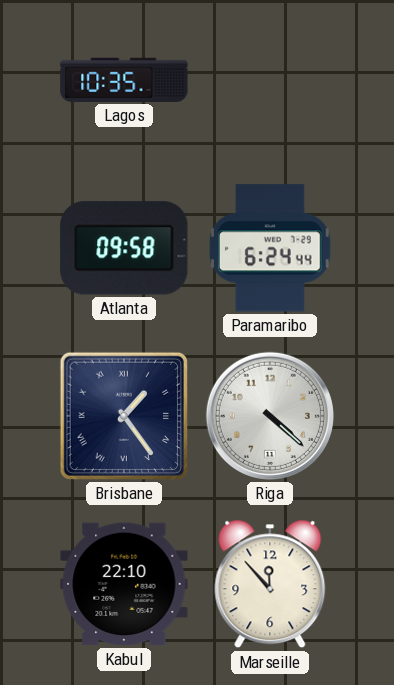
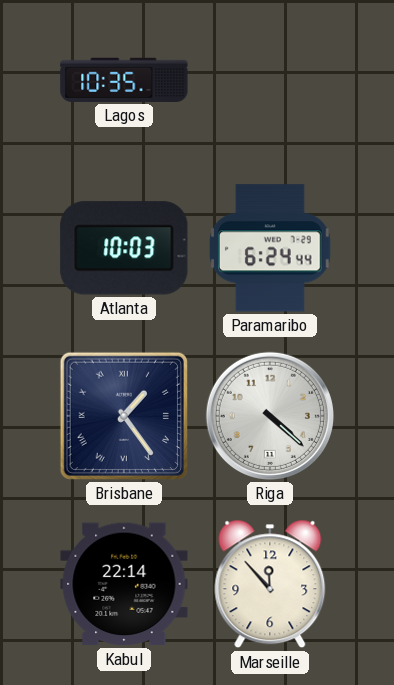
Atlanta: 09:58 -> 10:03
Kabul: 22:10 -> 22:14
